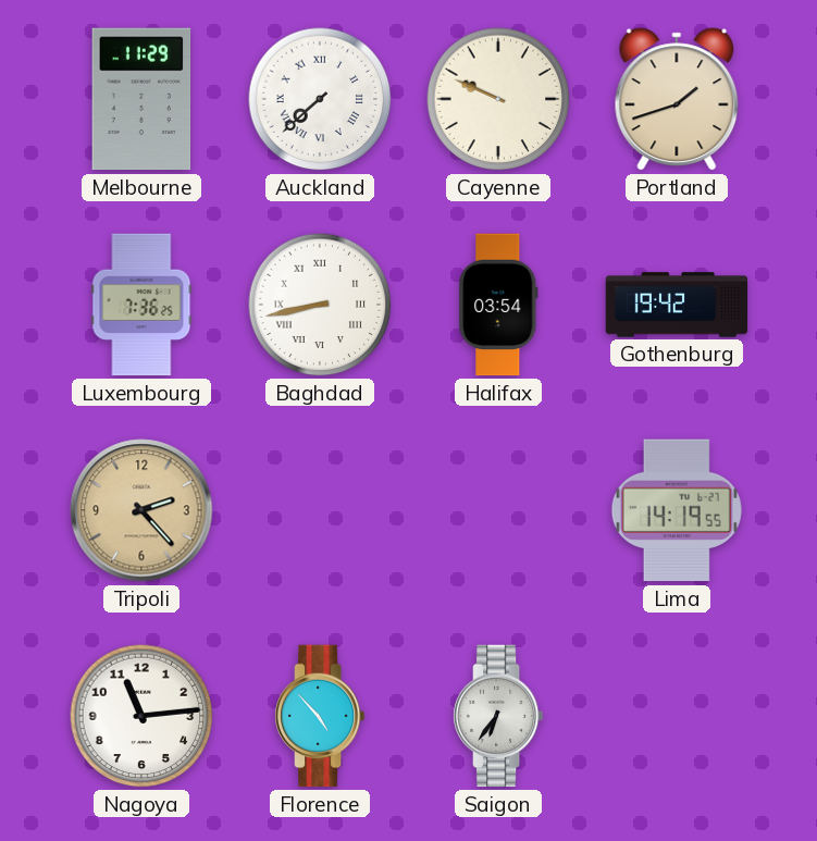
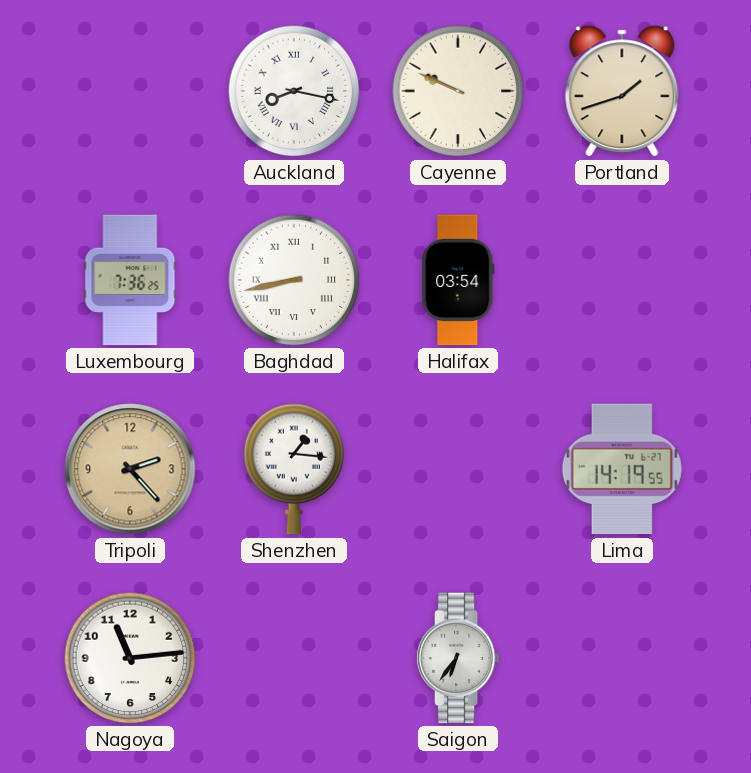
Melbourne: 11:29 -> none
Auckland: 7:38 -> 8:17
Gothenburg: 19:42 -> none
Shenzhen: none -> 1:16
Florence: 4:53 -> none
